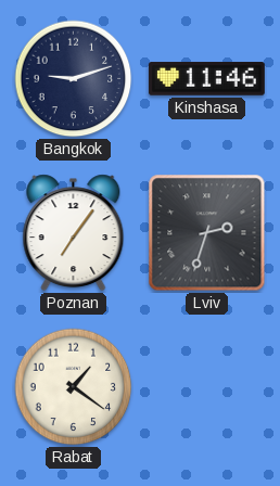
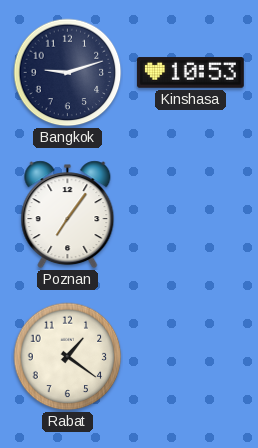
Kinshasa: 11:46 -> 10:53
Lviv: 2:33 -> none
